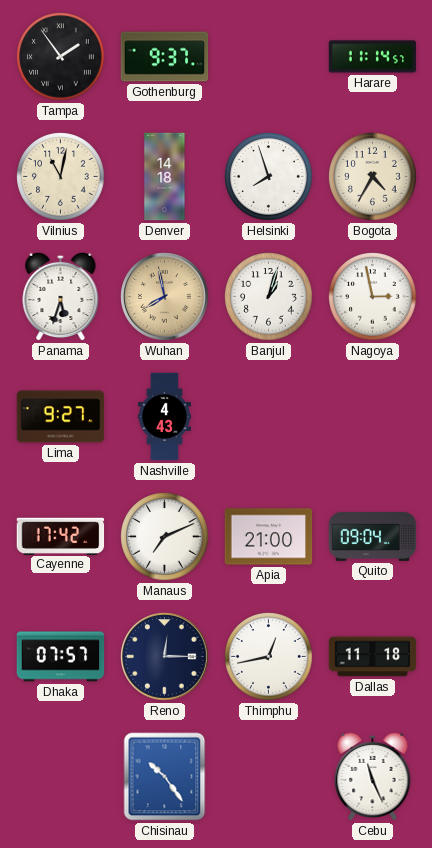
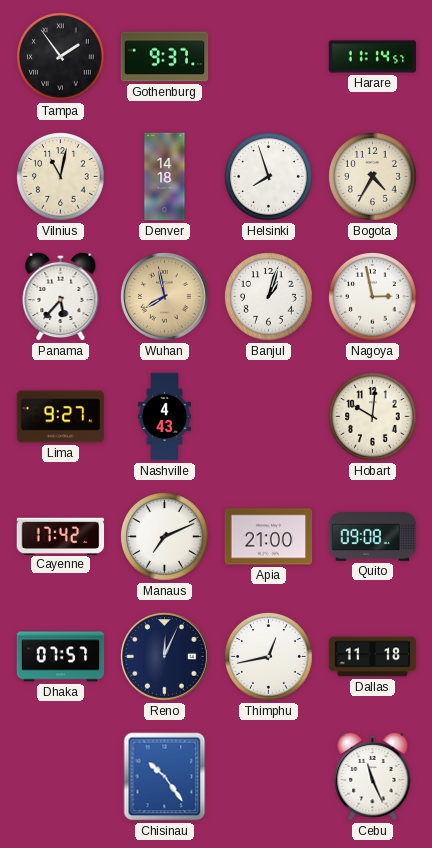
Panama: 5:33 -> 5:37
Hobart: none -> 10:01
Quito: 09:04 -> 09:08
Reno: 12:15 -> 12:04
